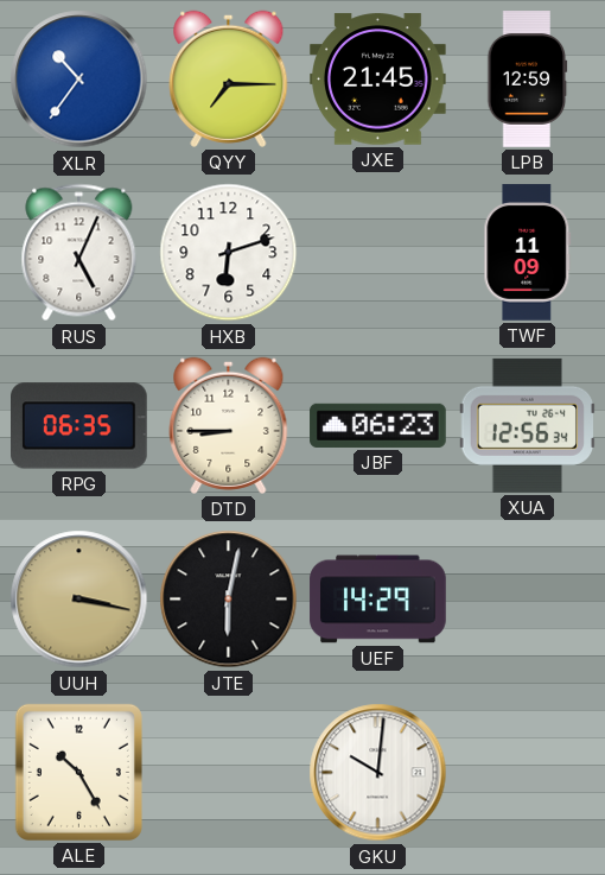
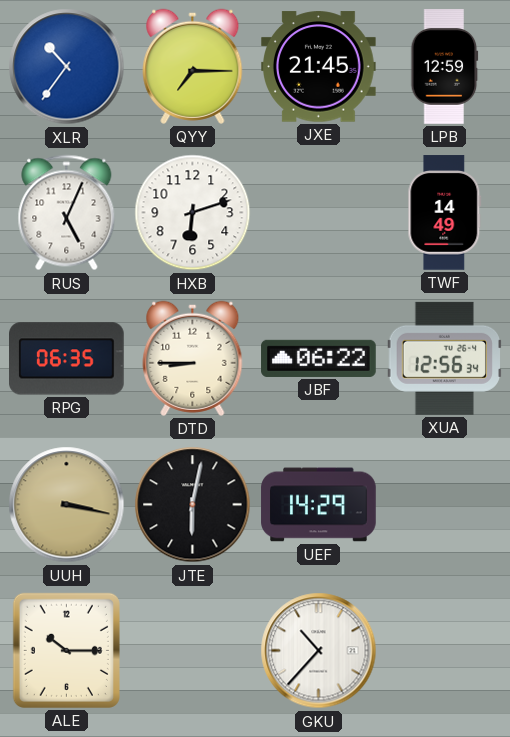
TWF: 11:09 -> 14:49
JBF: 06:23 -> 06:22
ALE: 10:25 -> 10:15
GKU: 10:01 -> 10:37
